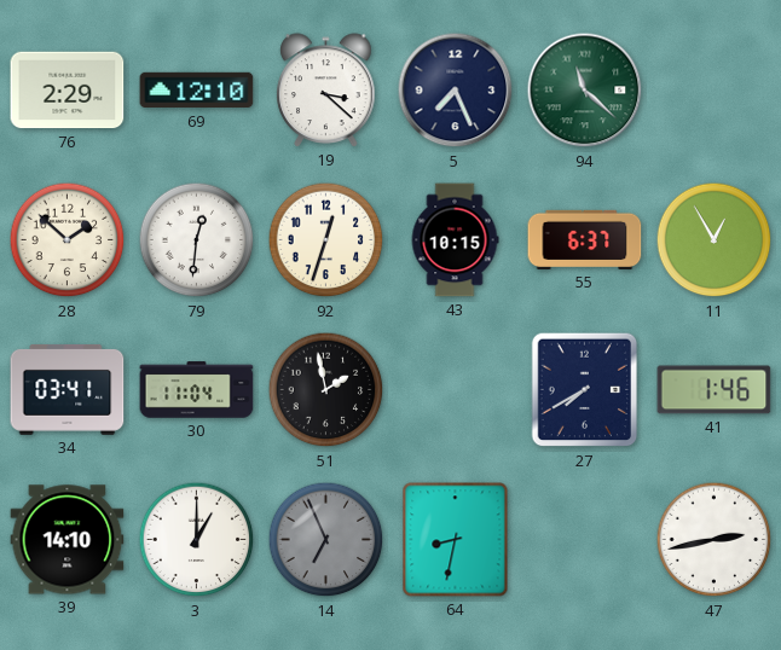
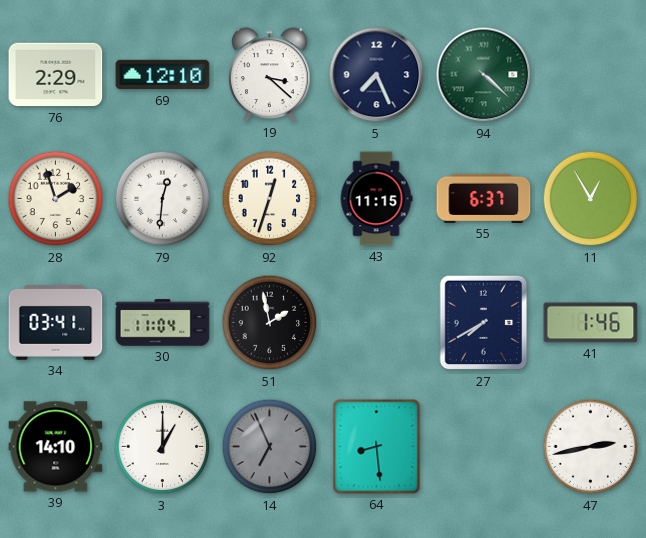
94: 11:22 -> 4:22
28: 1:52 -> 1:57
43: 10:15 -> 11:15
64: 8:32 -> 8:29
